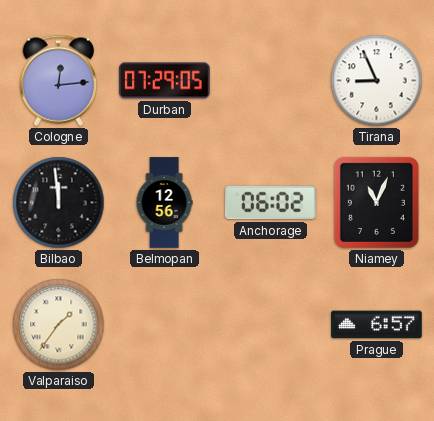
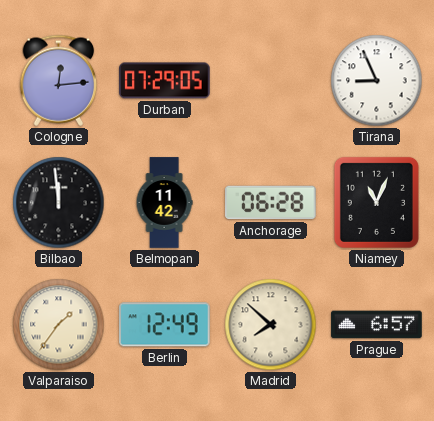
Belmopan: 12:56 -> 11:42
Anchorage: 06:02 -> 06:28
Berlin: none -> 12:49
Madrid: none -> 7:52
